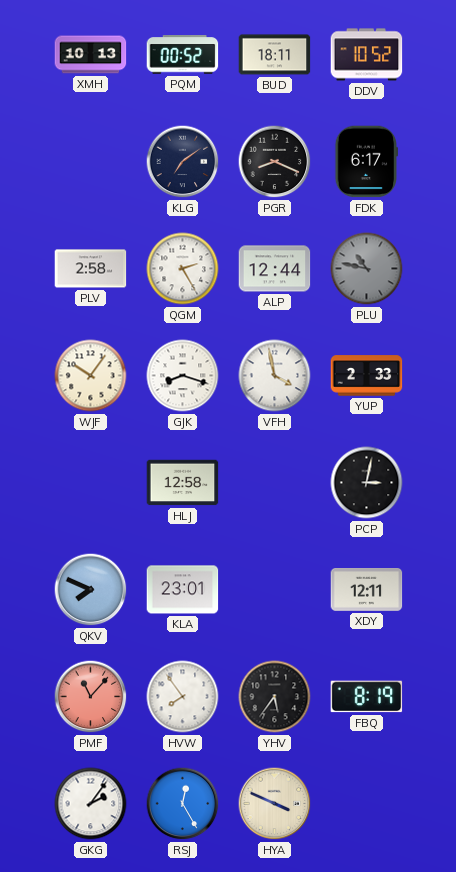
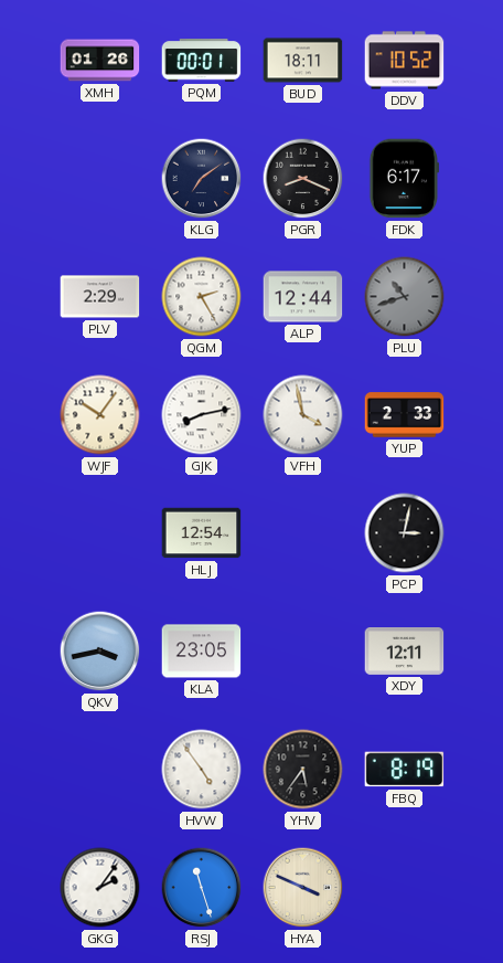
XMH: 10:13 -> 01:26
PQM: 00:52 -> 00:01
PLV: 2:58 -> 2:29
PLU: 10:47 -> 10:42
GJK: 8:18 -> 8:13
HLJ: 12:58 -> 12:54
QKV: 7:49 -> 3:43
KLA: 23:01 -> 23:05
PMF: 11:07 -> none
HVW: 7:54 -> 4:54
RSJ: 12:25 -> 11:27
